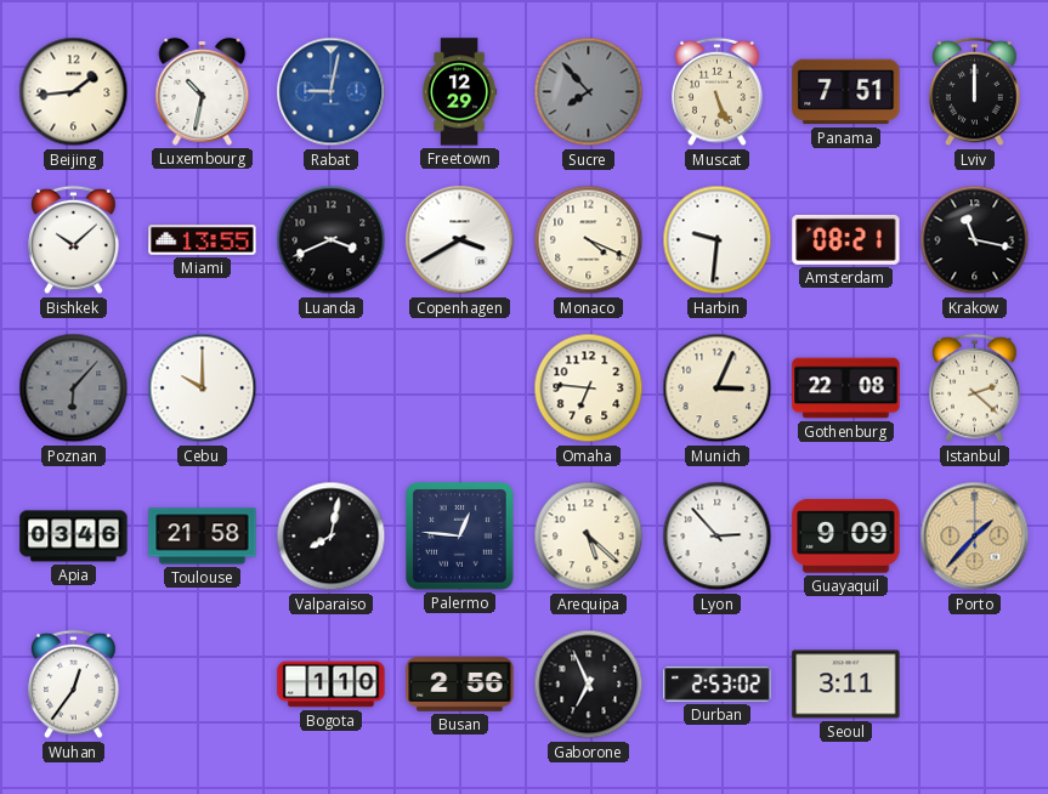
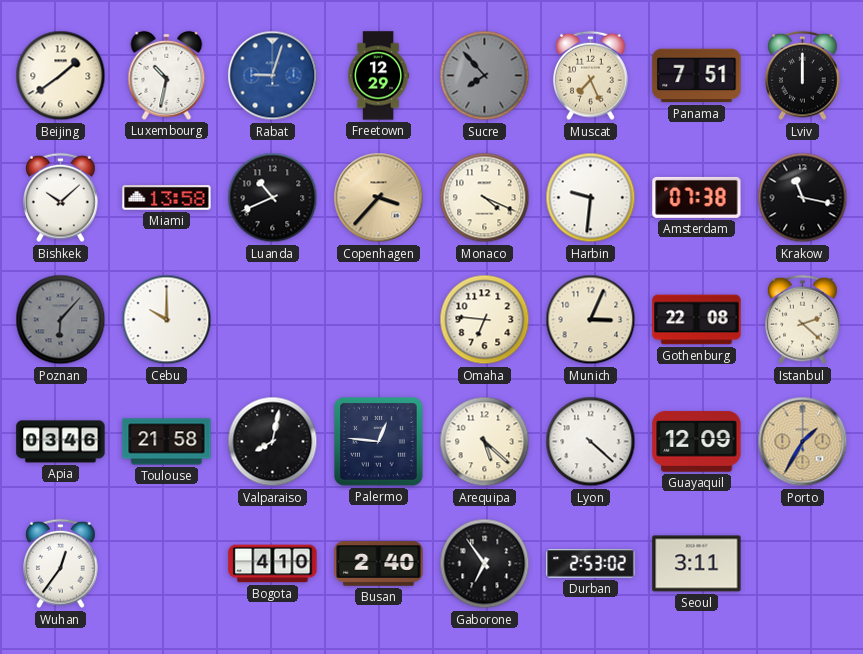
Beijing: 1:44 -> 1:39
Rabat: 9:02 -> 9:03
Muscat: 5:26 -> 7:26
Miami: 13:55 -> 13:58
Luanda: 3:41 -> 10:41
Copenhagen: 3:40 -> 3:37
Copenhagen dial: white -> champagne
Amsterdam: 08:21 -> 07:38
Lyon: 2:53 -> 4:22
Guayaquil: 9:09 -> 12:09
Porto: 1:37 -> 1:35
Bogota: 1:10 -> 4:10
Busan: 2:56 -> 2:40
Gaborone: 6:56 -> 6:54
